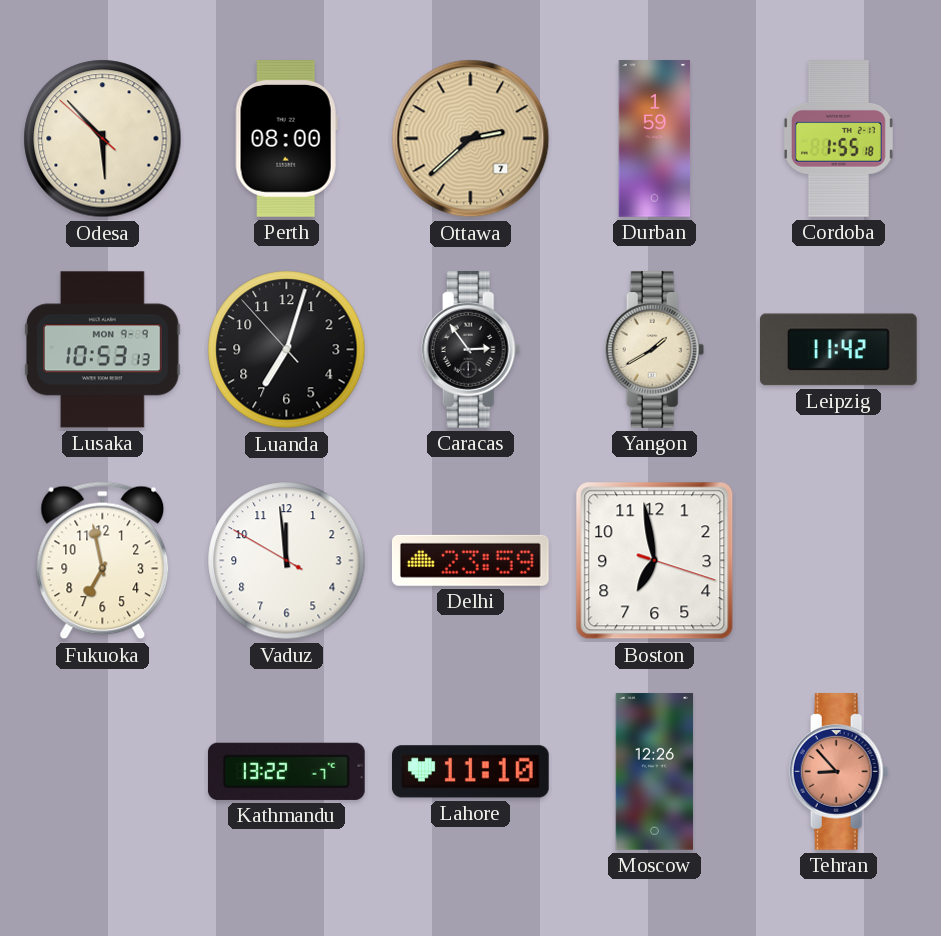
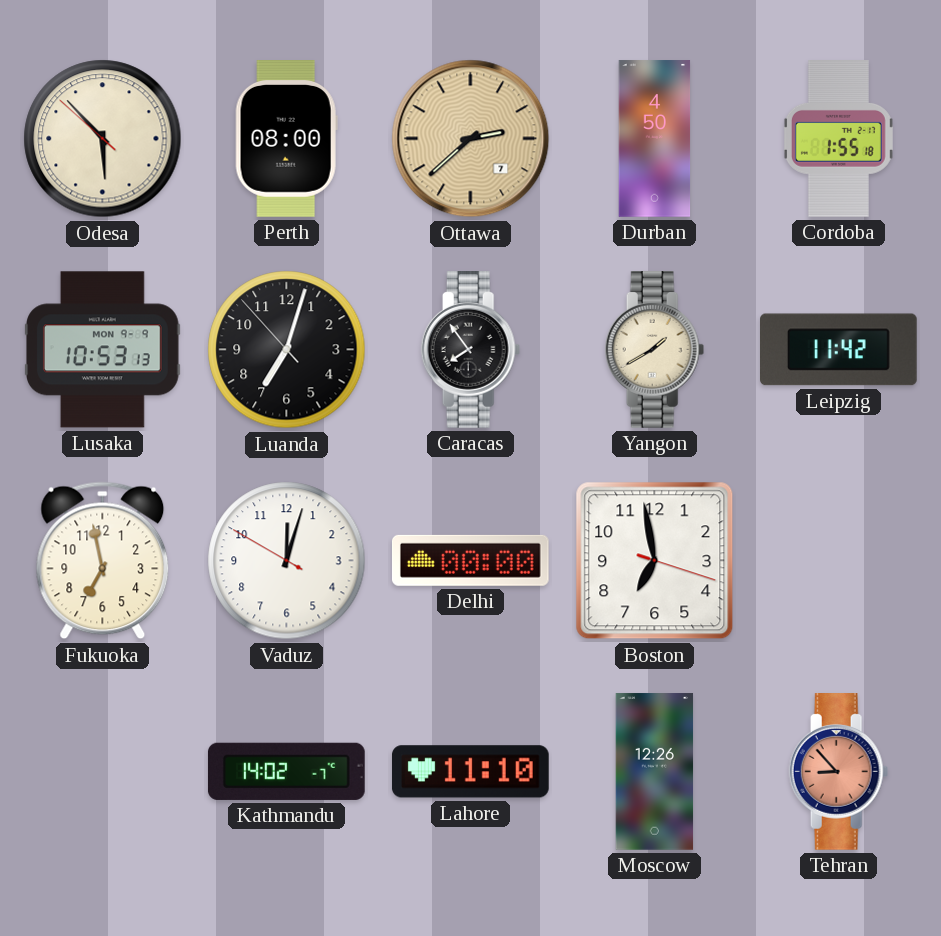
Durban: 1:59 -> 4:50
Caracas: 2:54 -> 7:54
Vaduz: 11:58 -> 12:02
Delhi: 23:59 -> 00:00
Kathmandu: 13:22 -> 14:02
